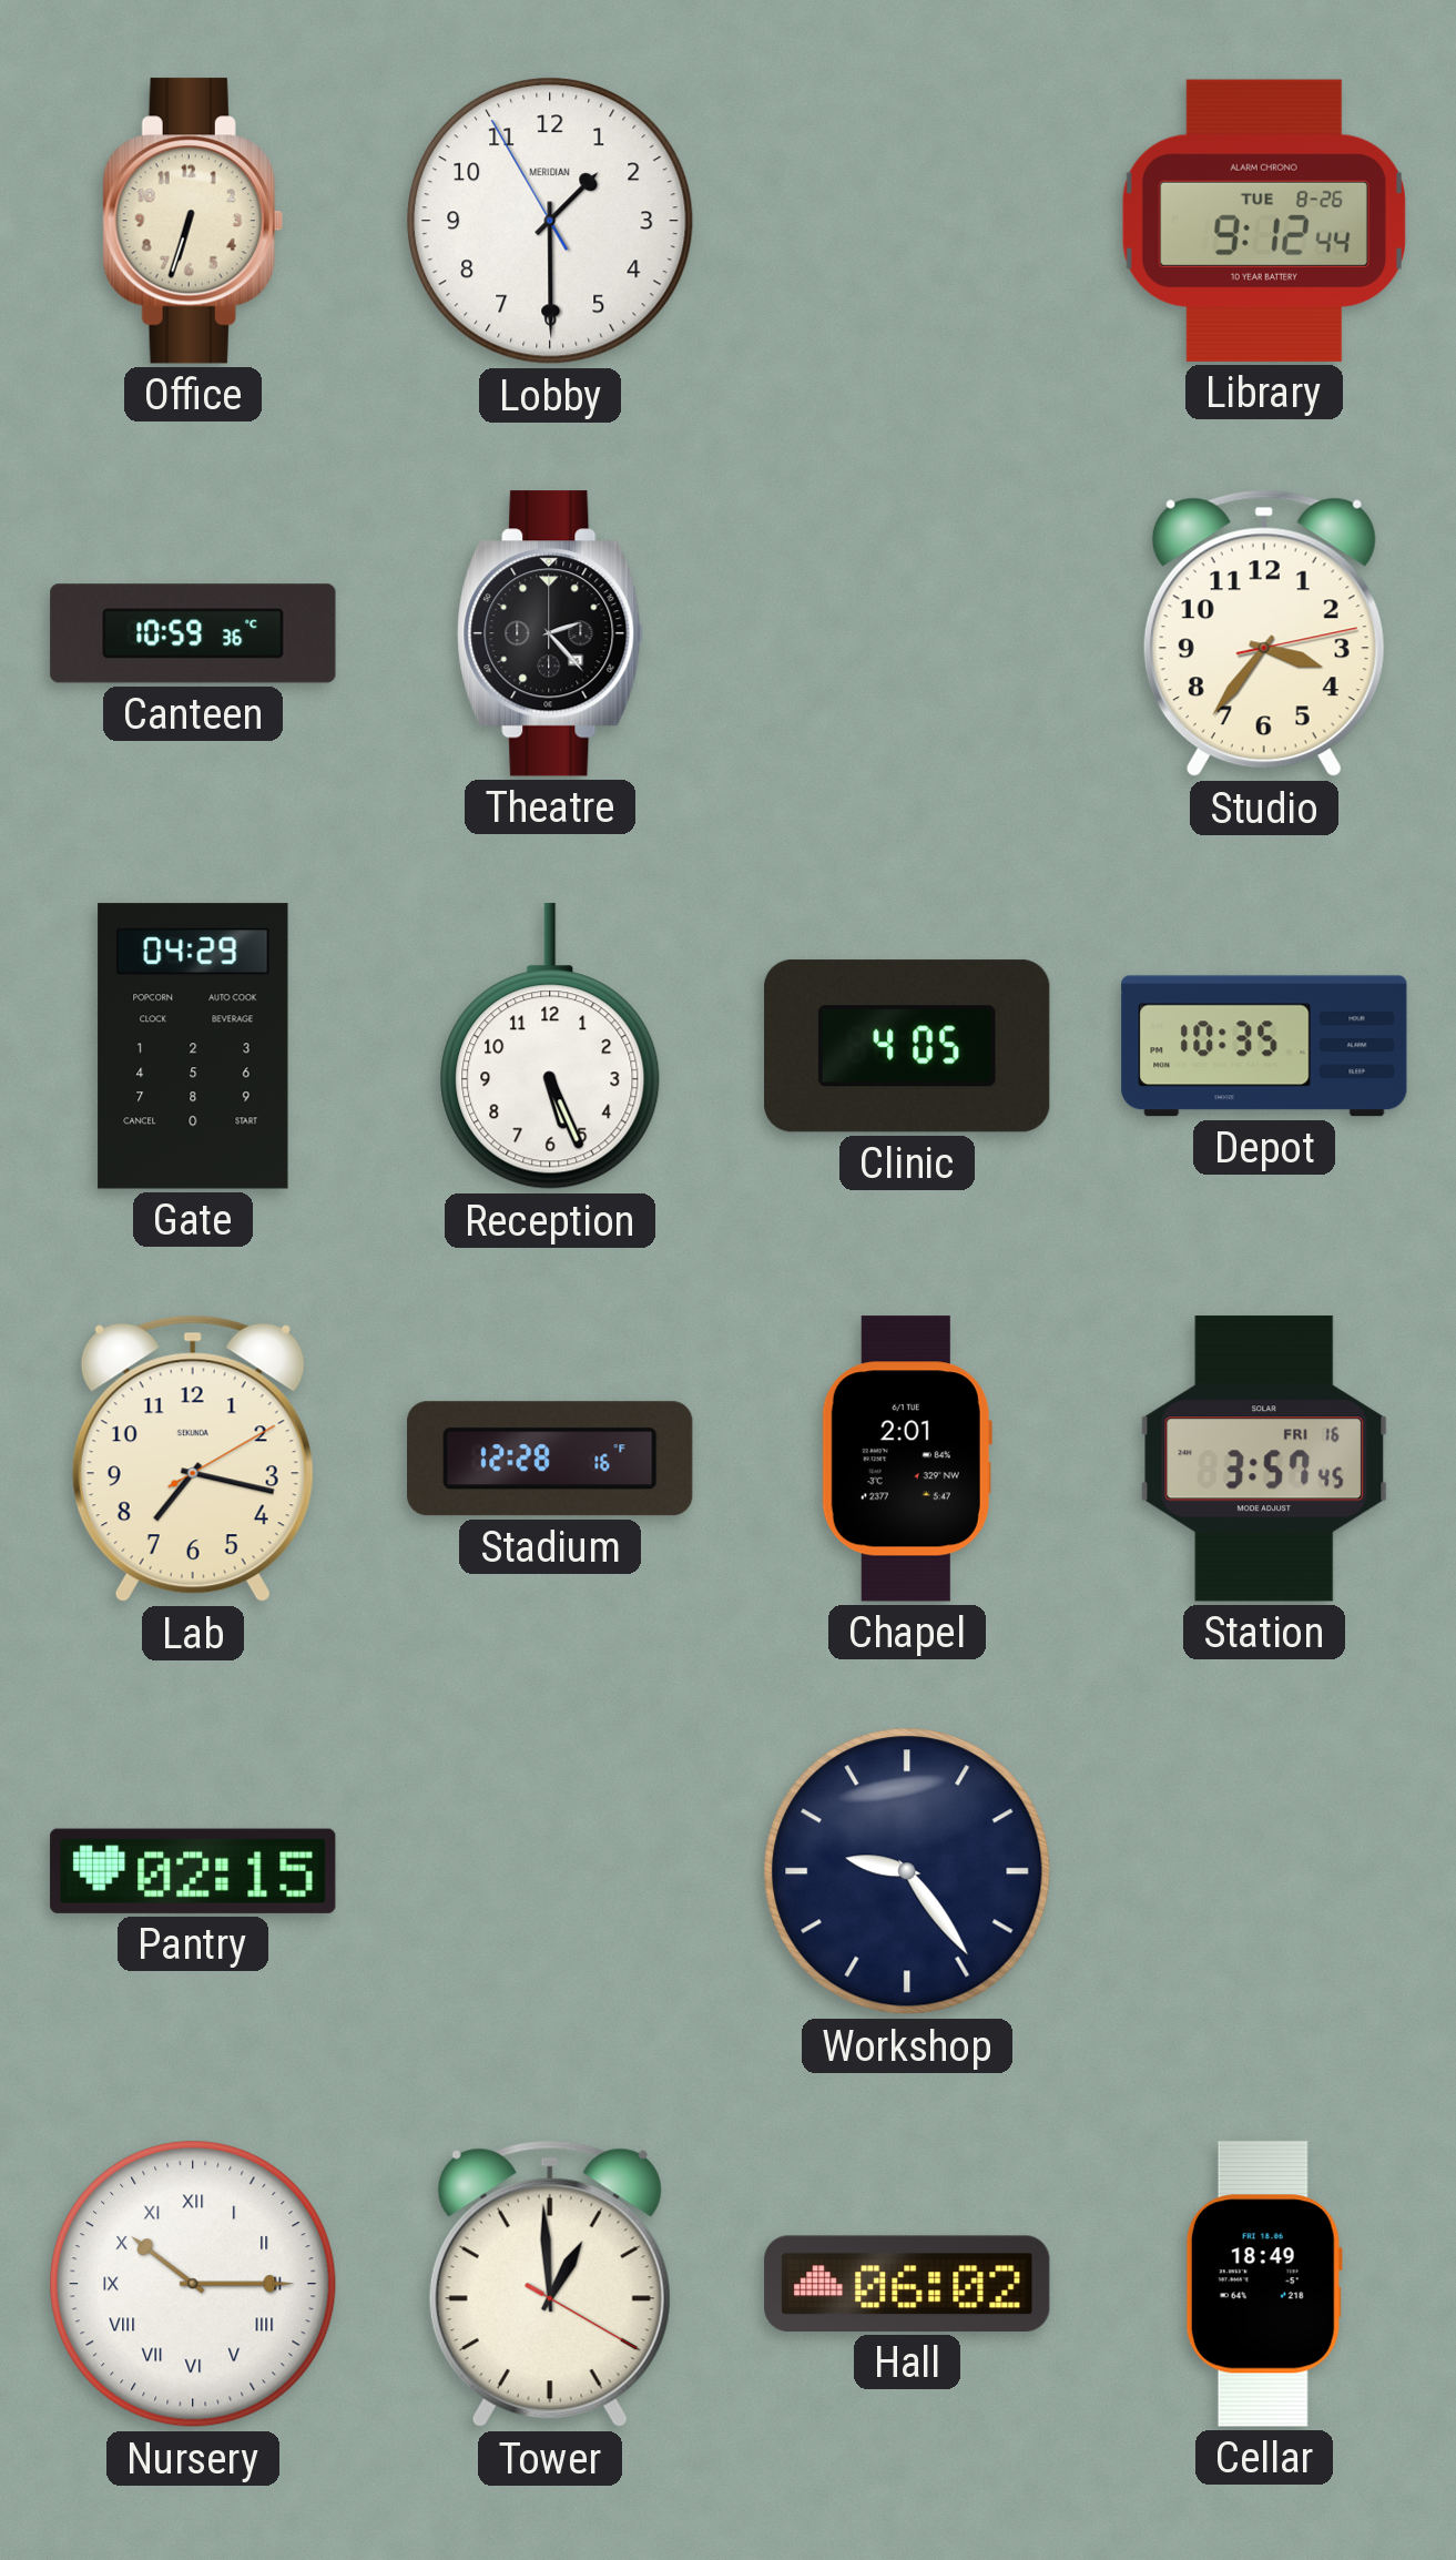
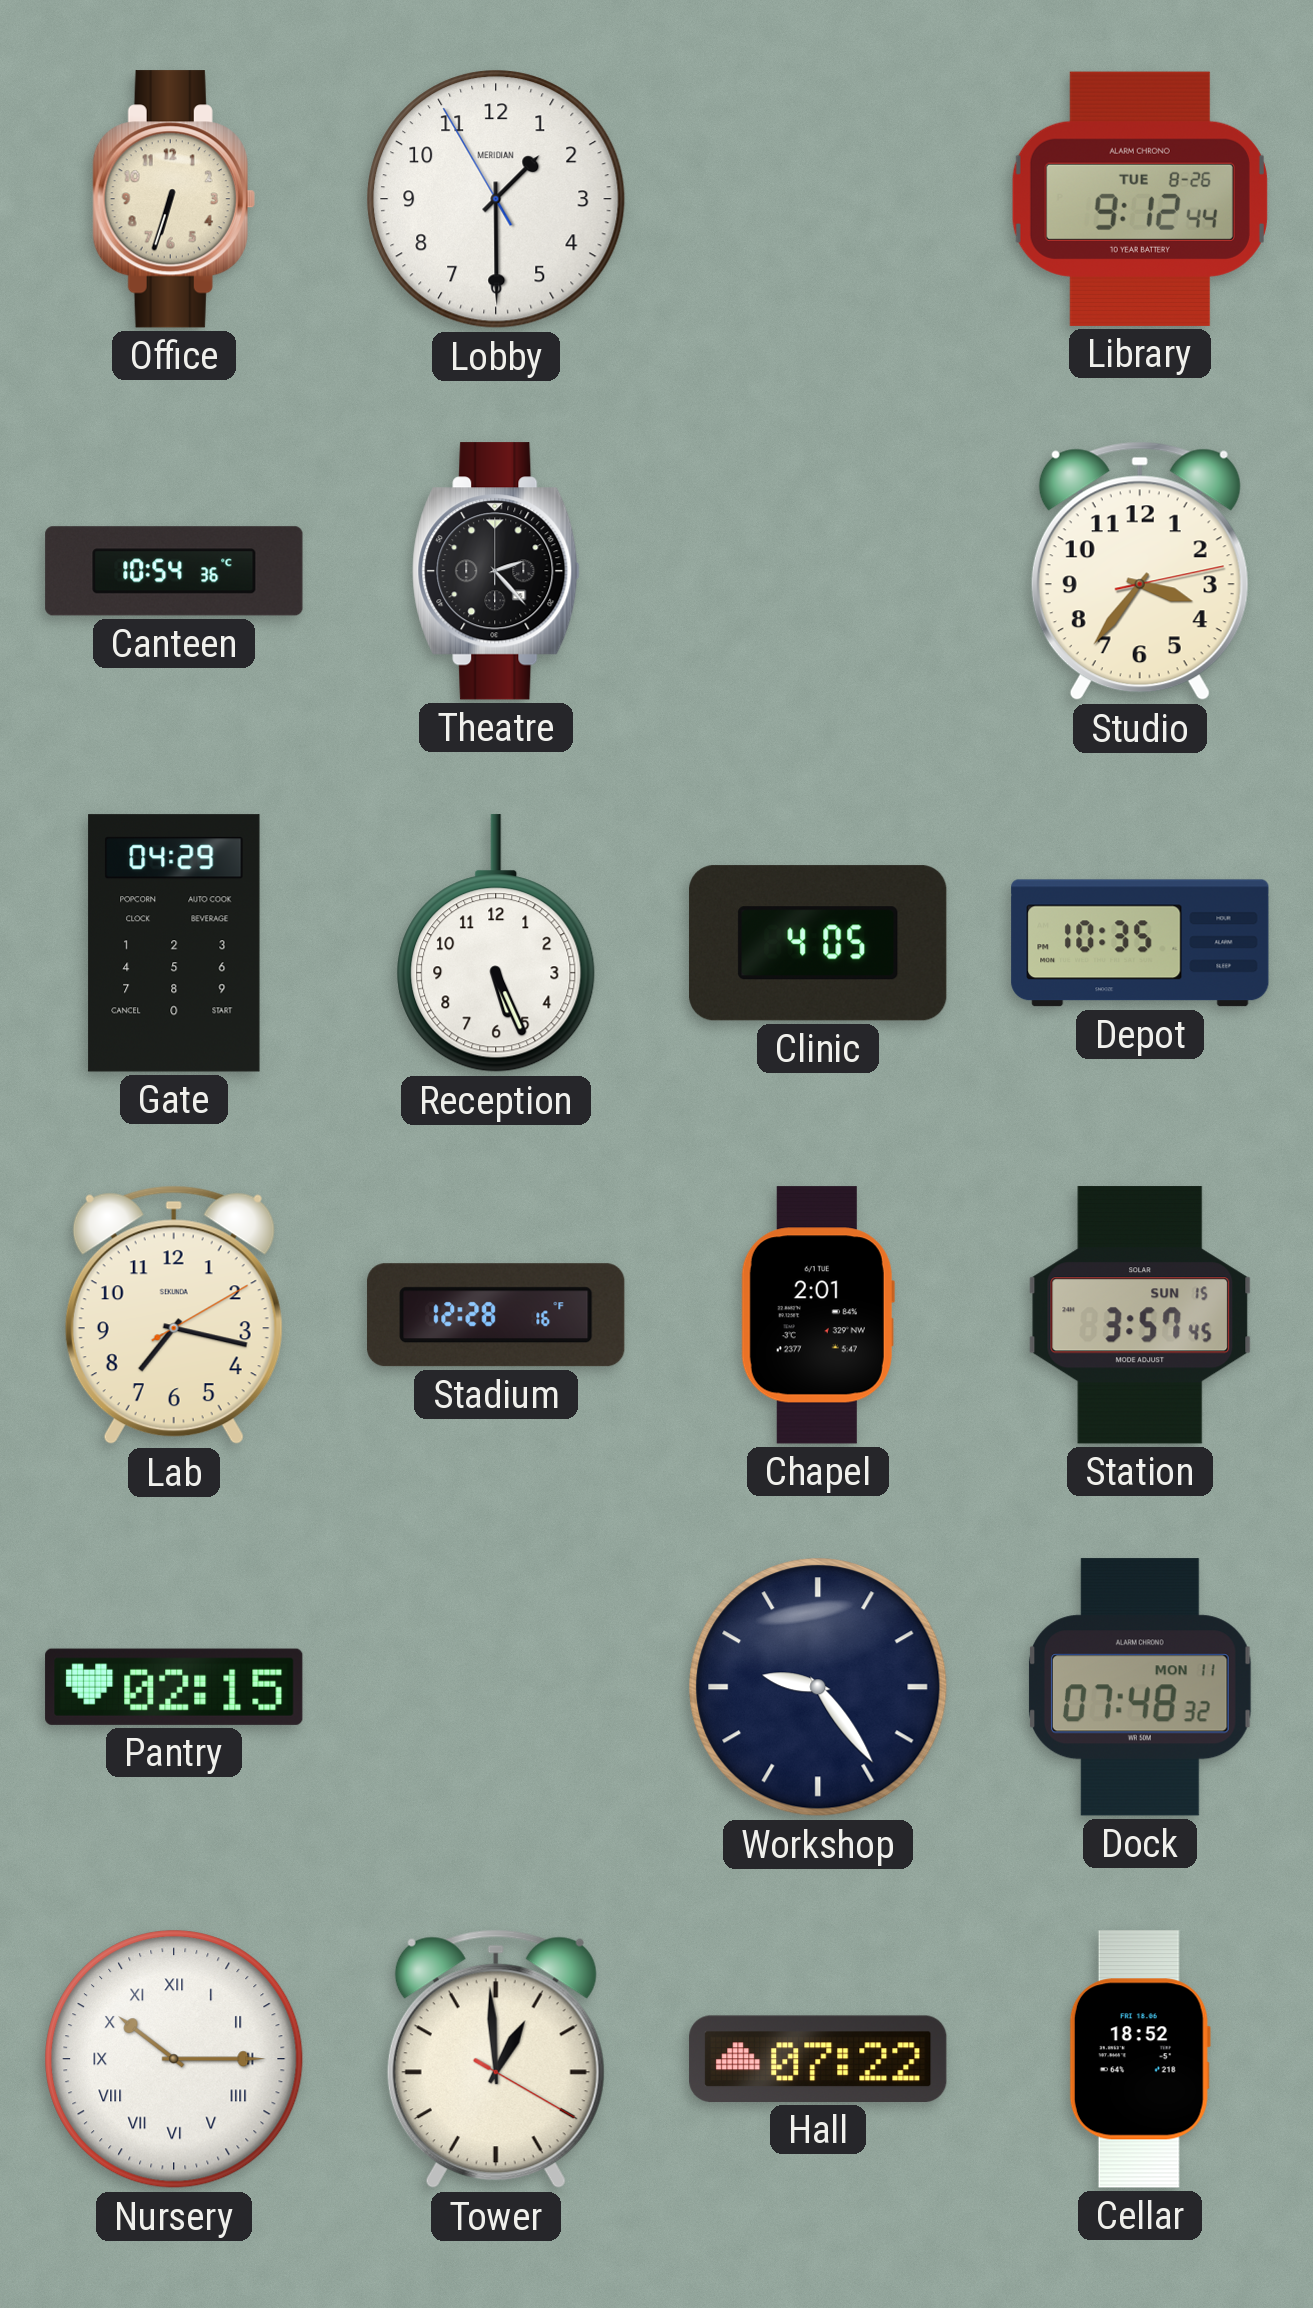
Canteen: 10:59 -> 10:54
Station date: FRI 16 -> SUN 15
Dock: none -> 07:48
Hall: 06:02 -> 07:22
Cellar: 18:49 -> 18:52
